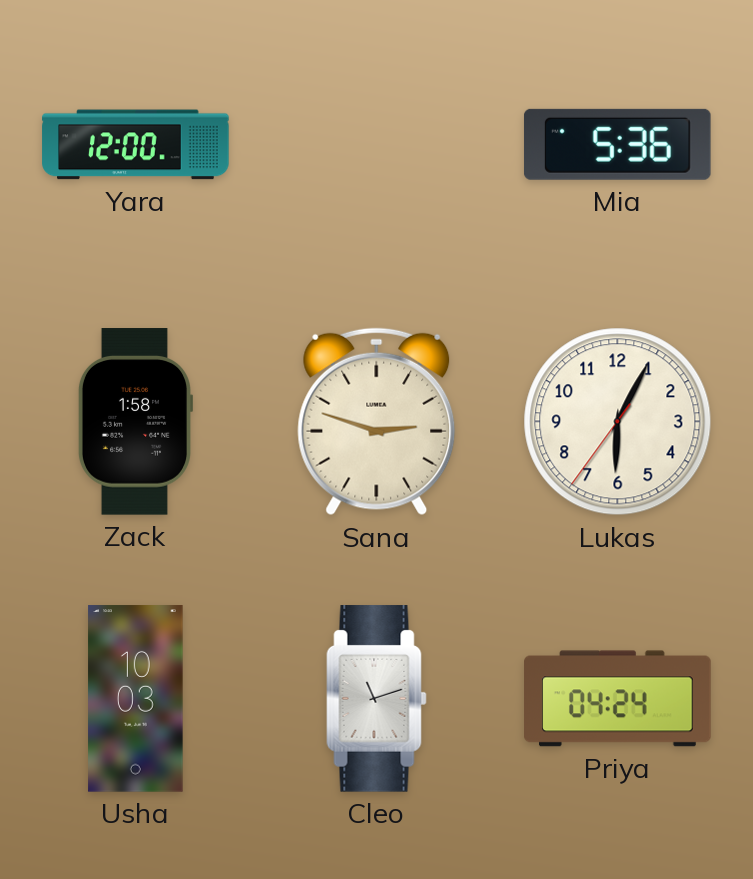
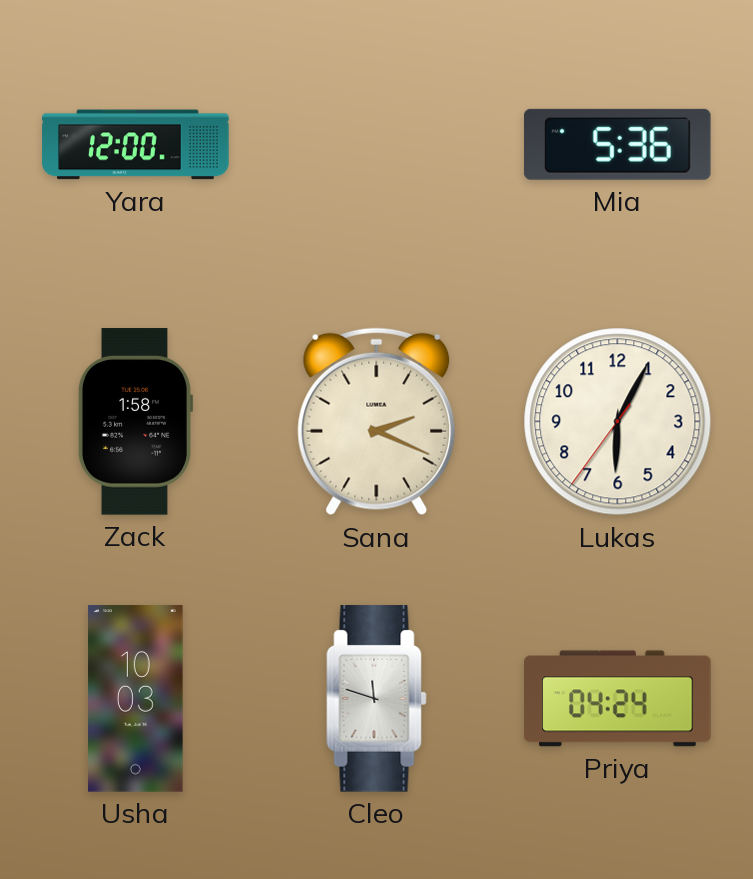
Sana: 2:48 -> 2:19
Cleo: 11:12 -> 11:48
